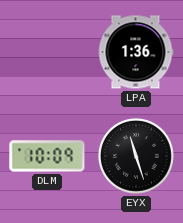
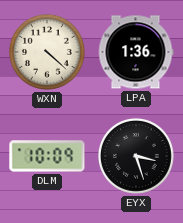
WXN: none -> 4:22
EYX: 11:27 -> 3:27
